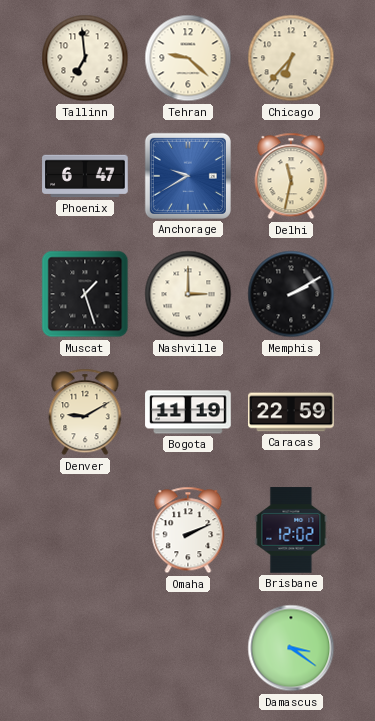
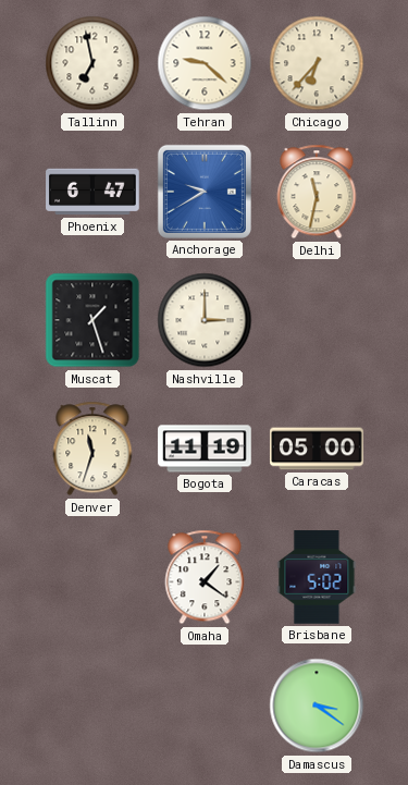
Tallinn: 6:59 -> 6:58
Memphis: 2:10 -> none
Denver: 9:10 -> 11:33
Caracas: 22:59 -> 05:00
Omaha: 2:11 -> 1:21
Brisbane: 12:02 -> 5:02
